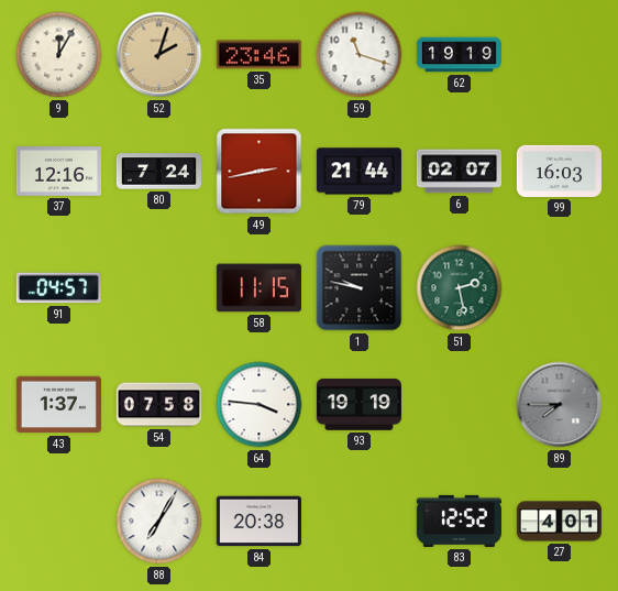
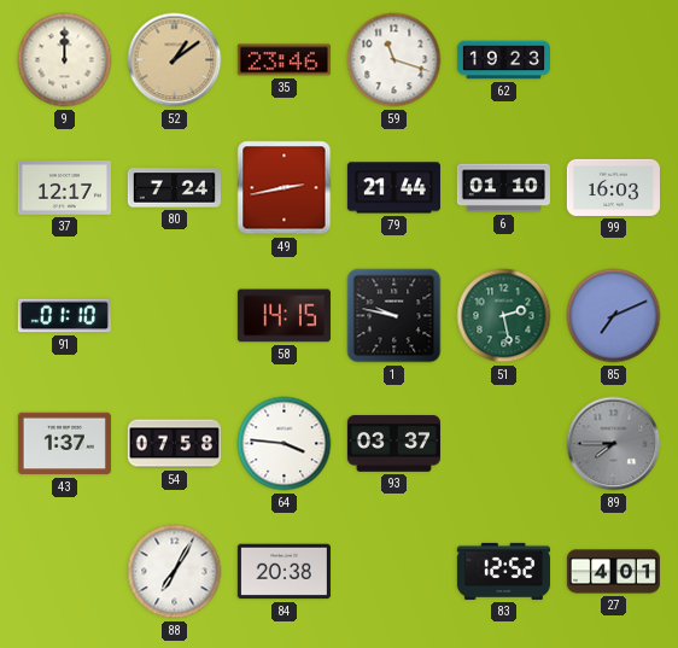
9: 12:05 -> 12:00
52: 2:03 -> 1:09
62: 19:19 -> 19:23
37: 12:16 -> 12:17
6: 02:07 -> 01:10
91: 04:57 -> 01:10
58: 11:15 -> 14:15
85: none -> 7:11
93: 19:19 -> 03:37
